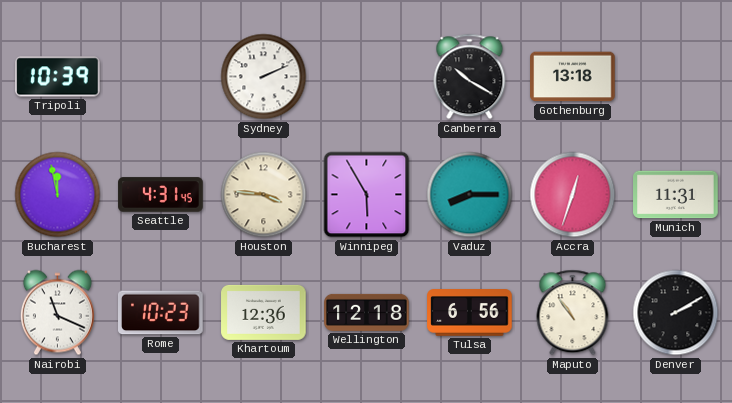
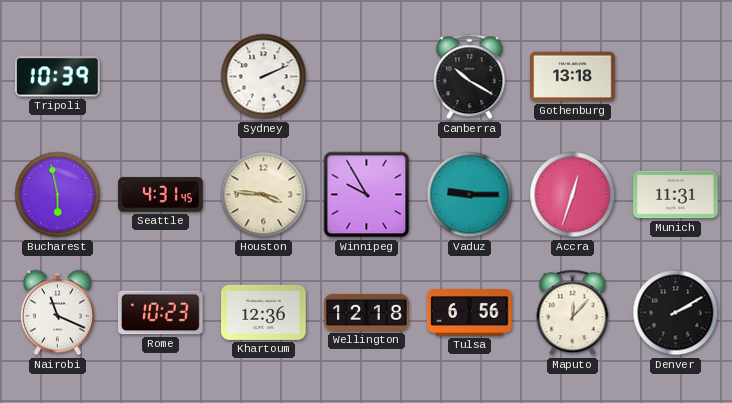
Bucharest: 11:58 -> 5:58
Winnipeg: 5:55 -> 9:55
Vaduz: 8:15 -> 9:15
Maputo: 10:54 -> 12:07
